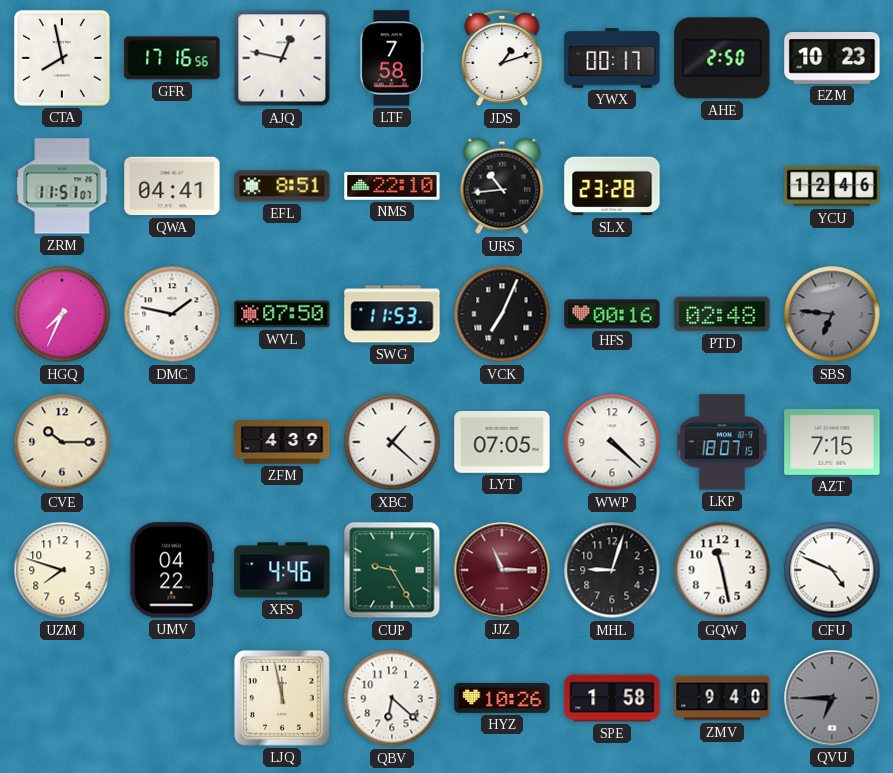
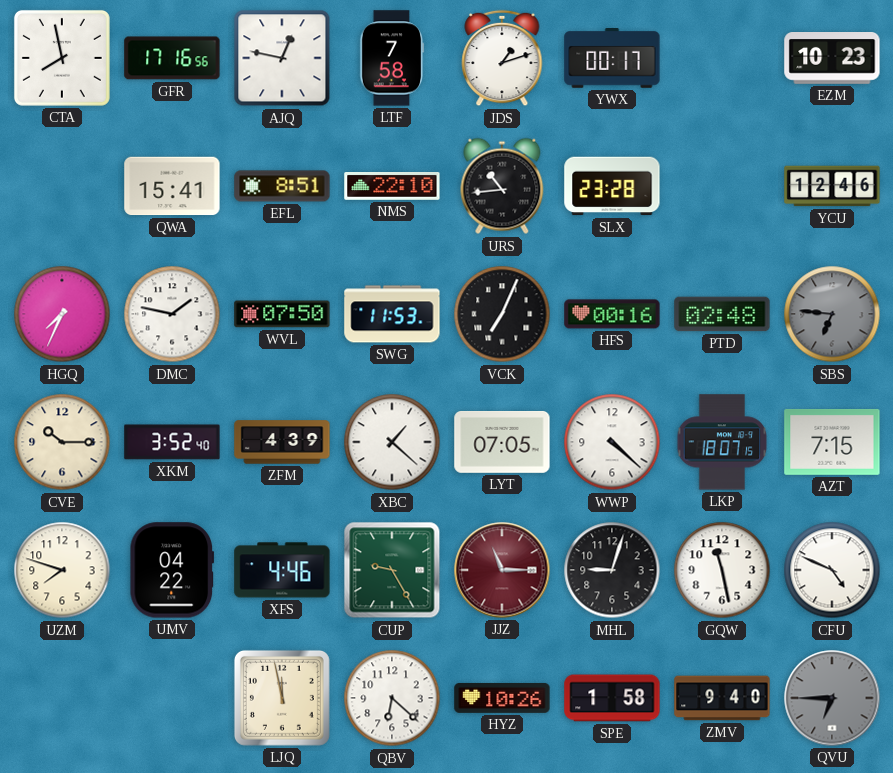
AHE: 2:50 -> none
ZRM: 11:51 -> none
QWA: 04:41 -> 15:41
XKM: none -> 3:52
